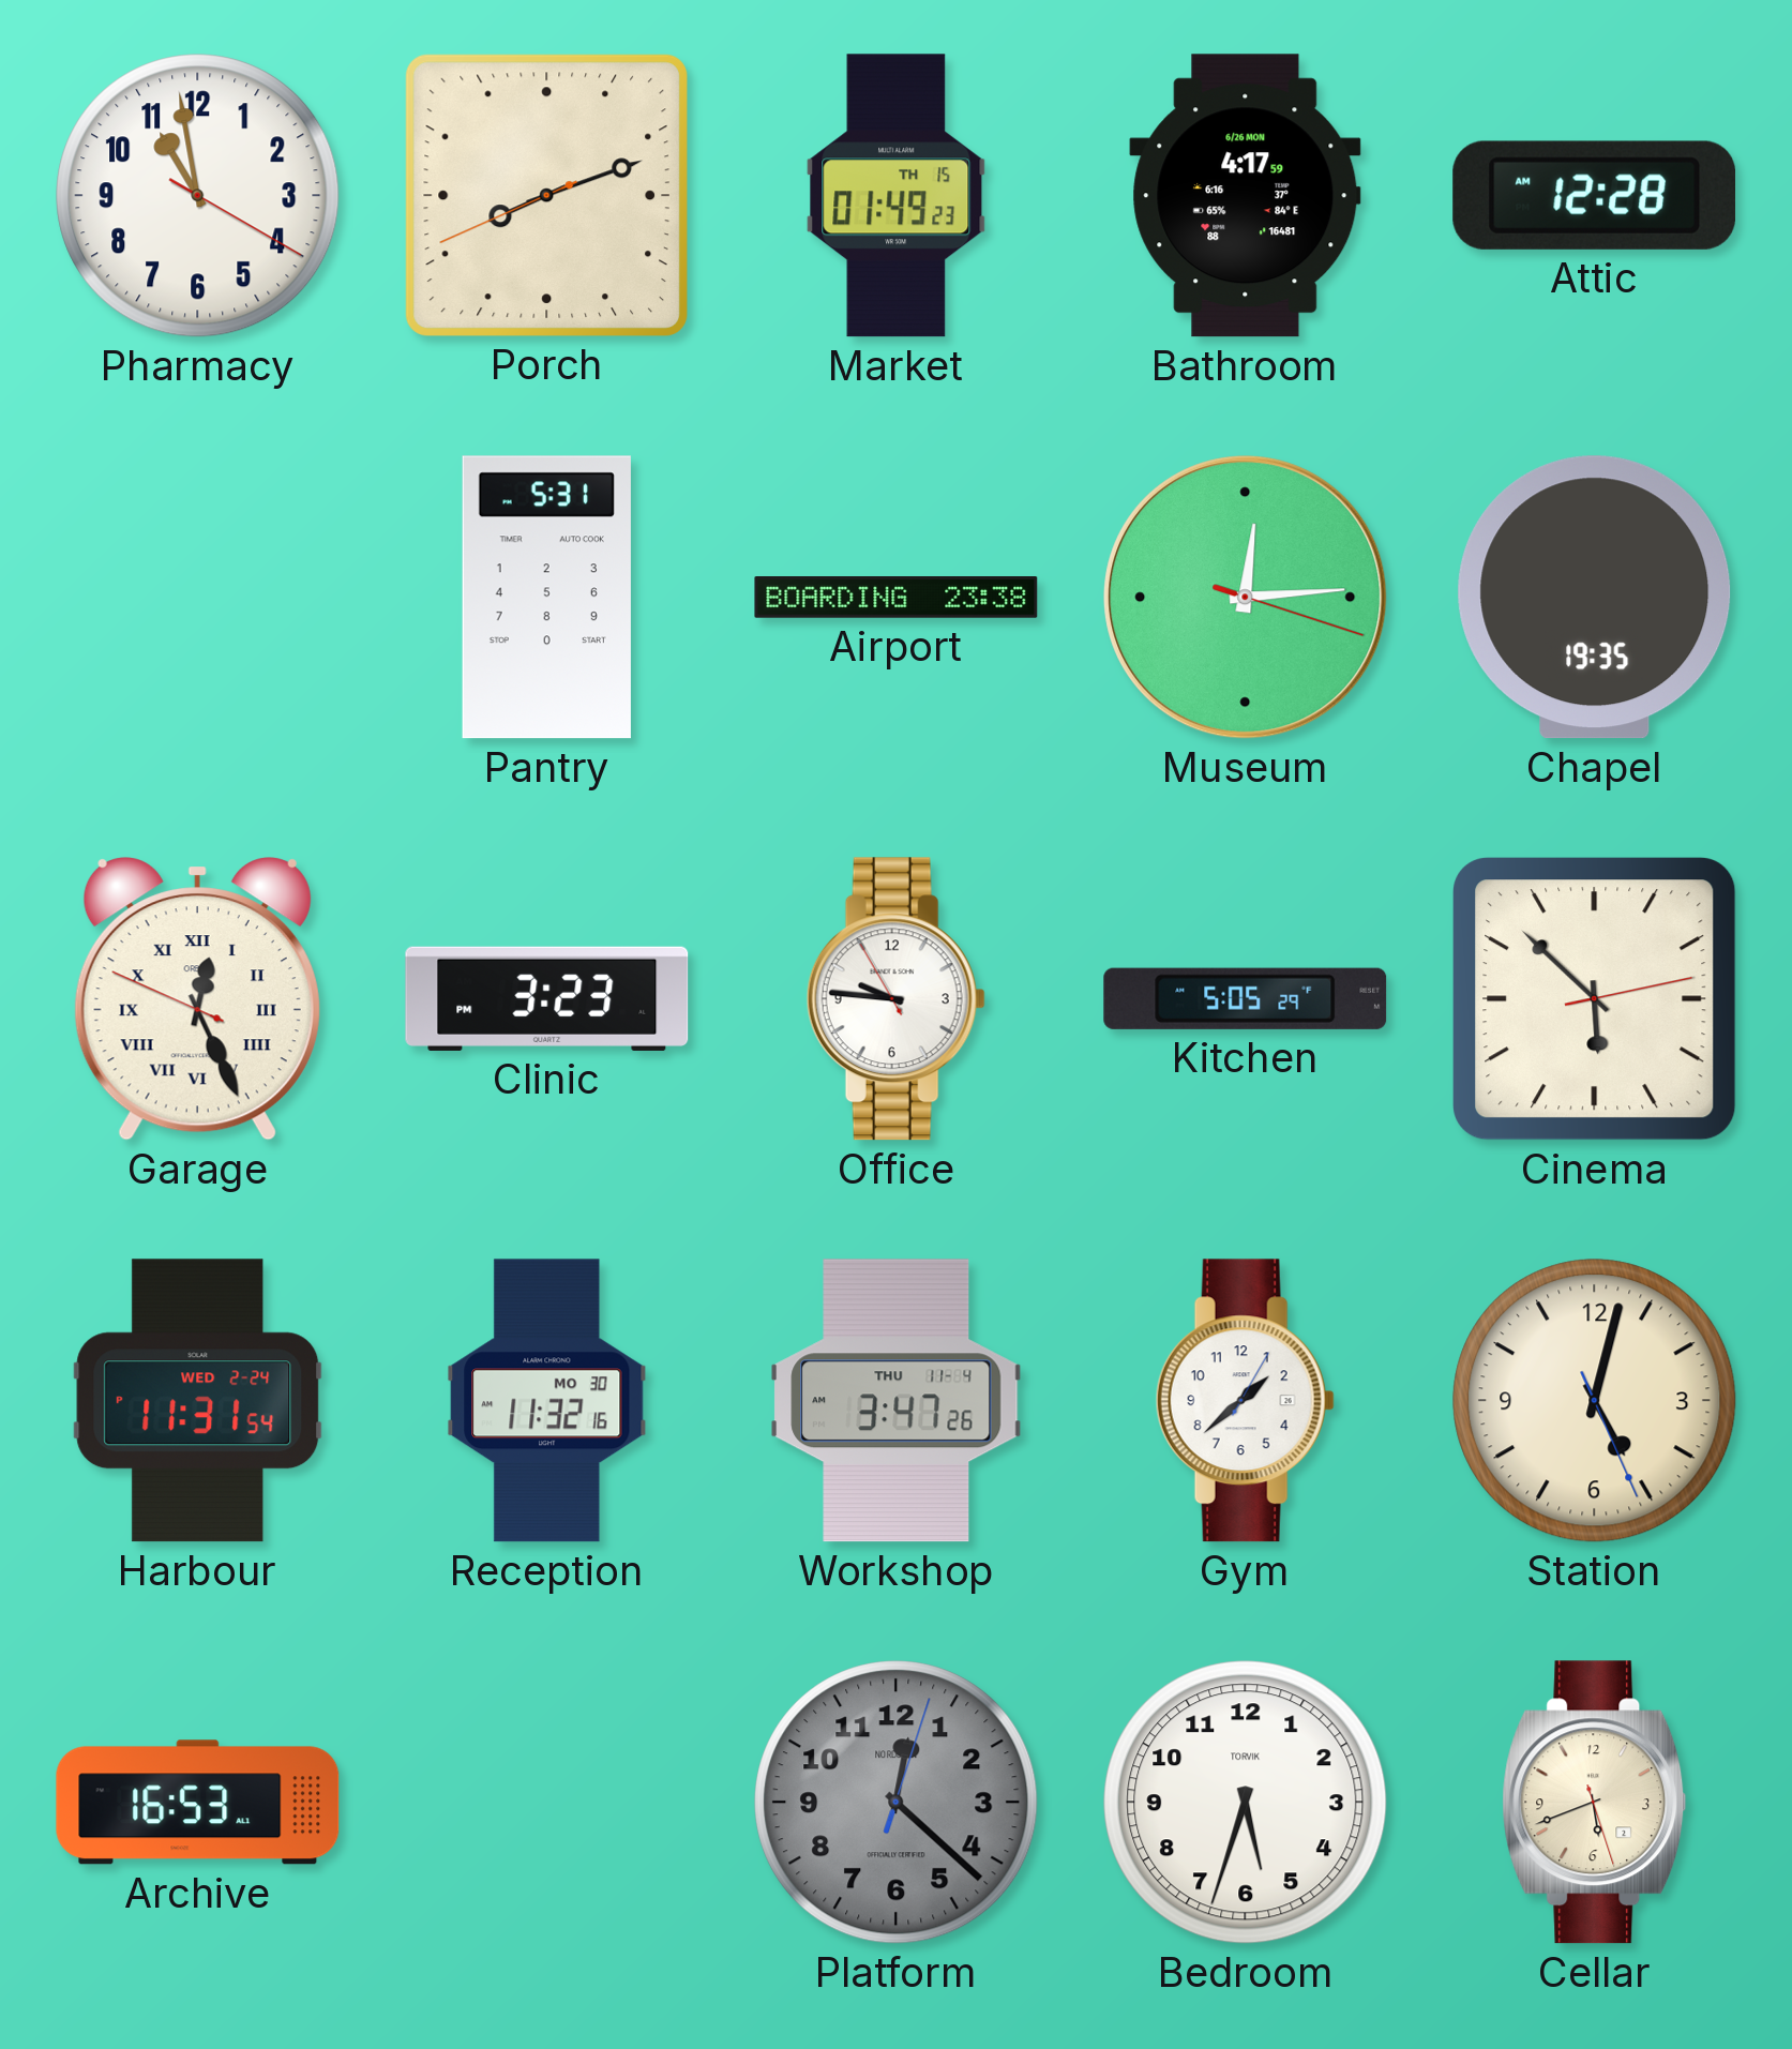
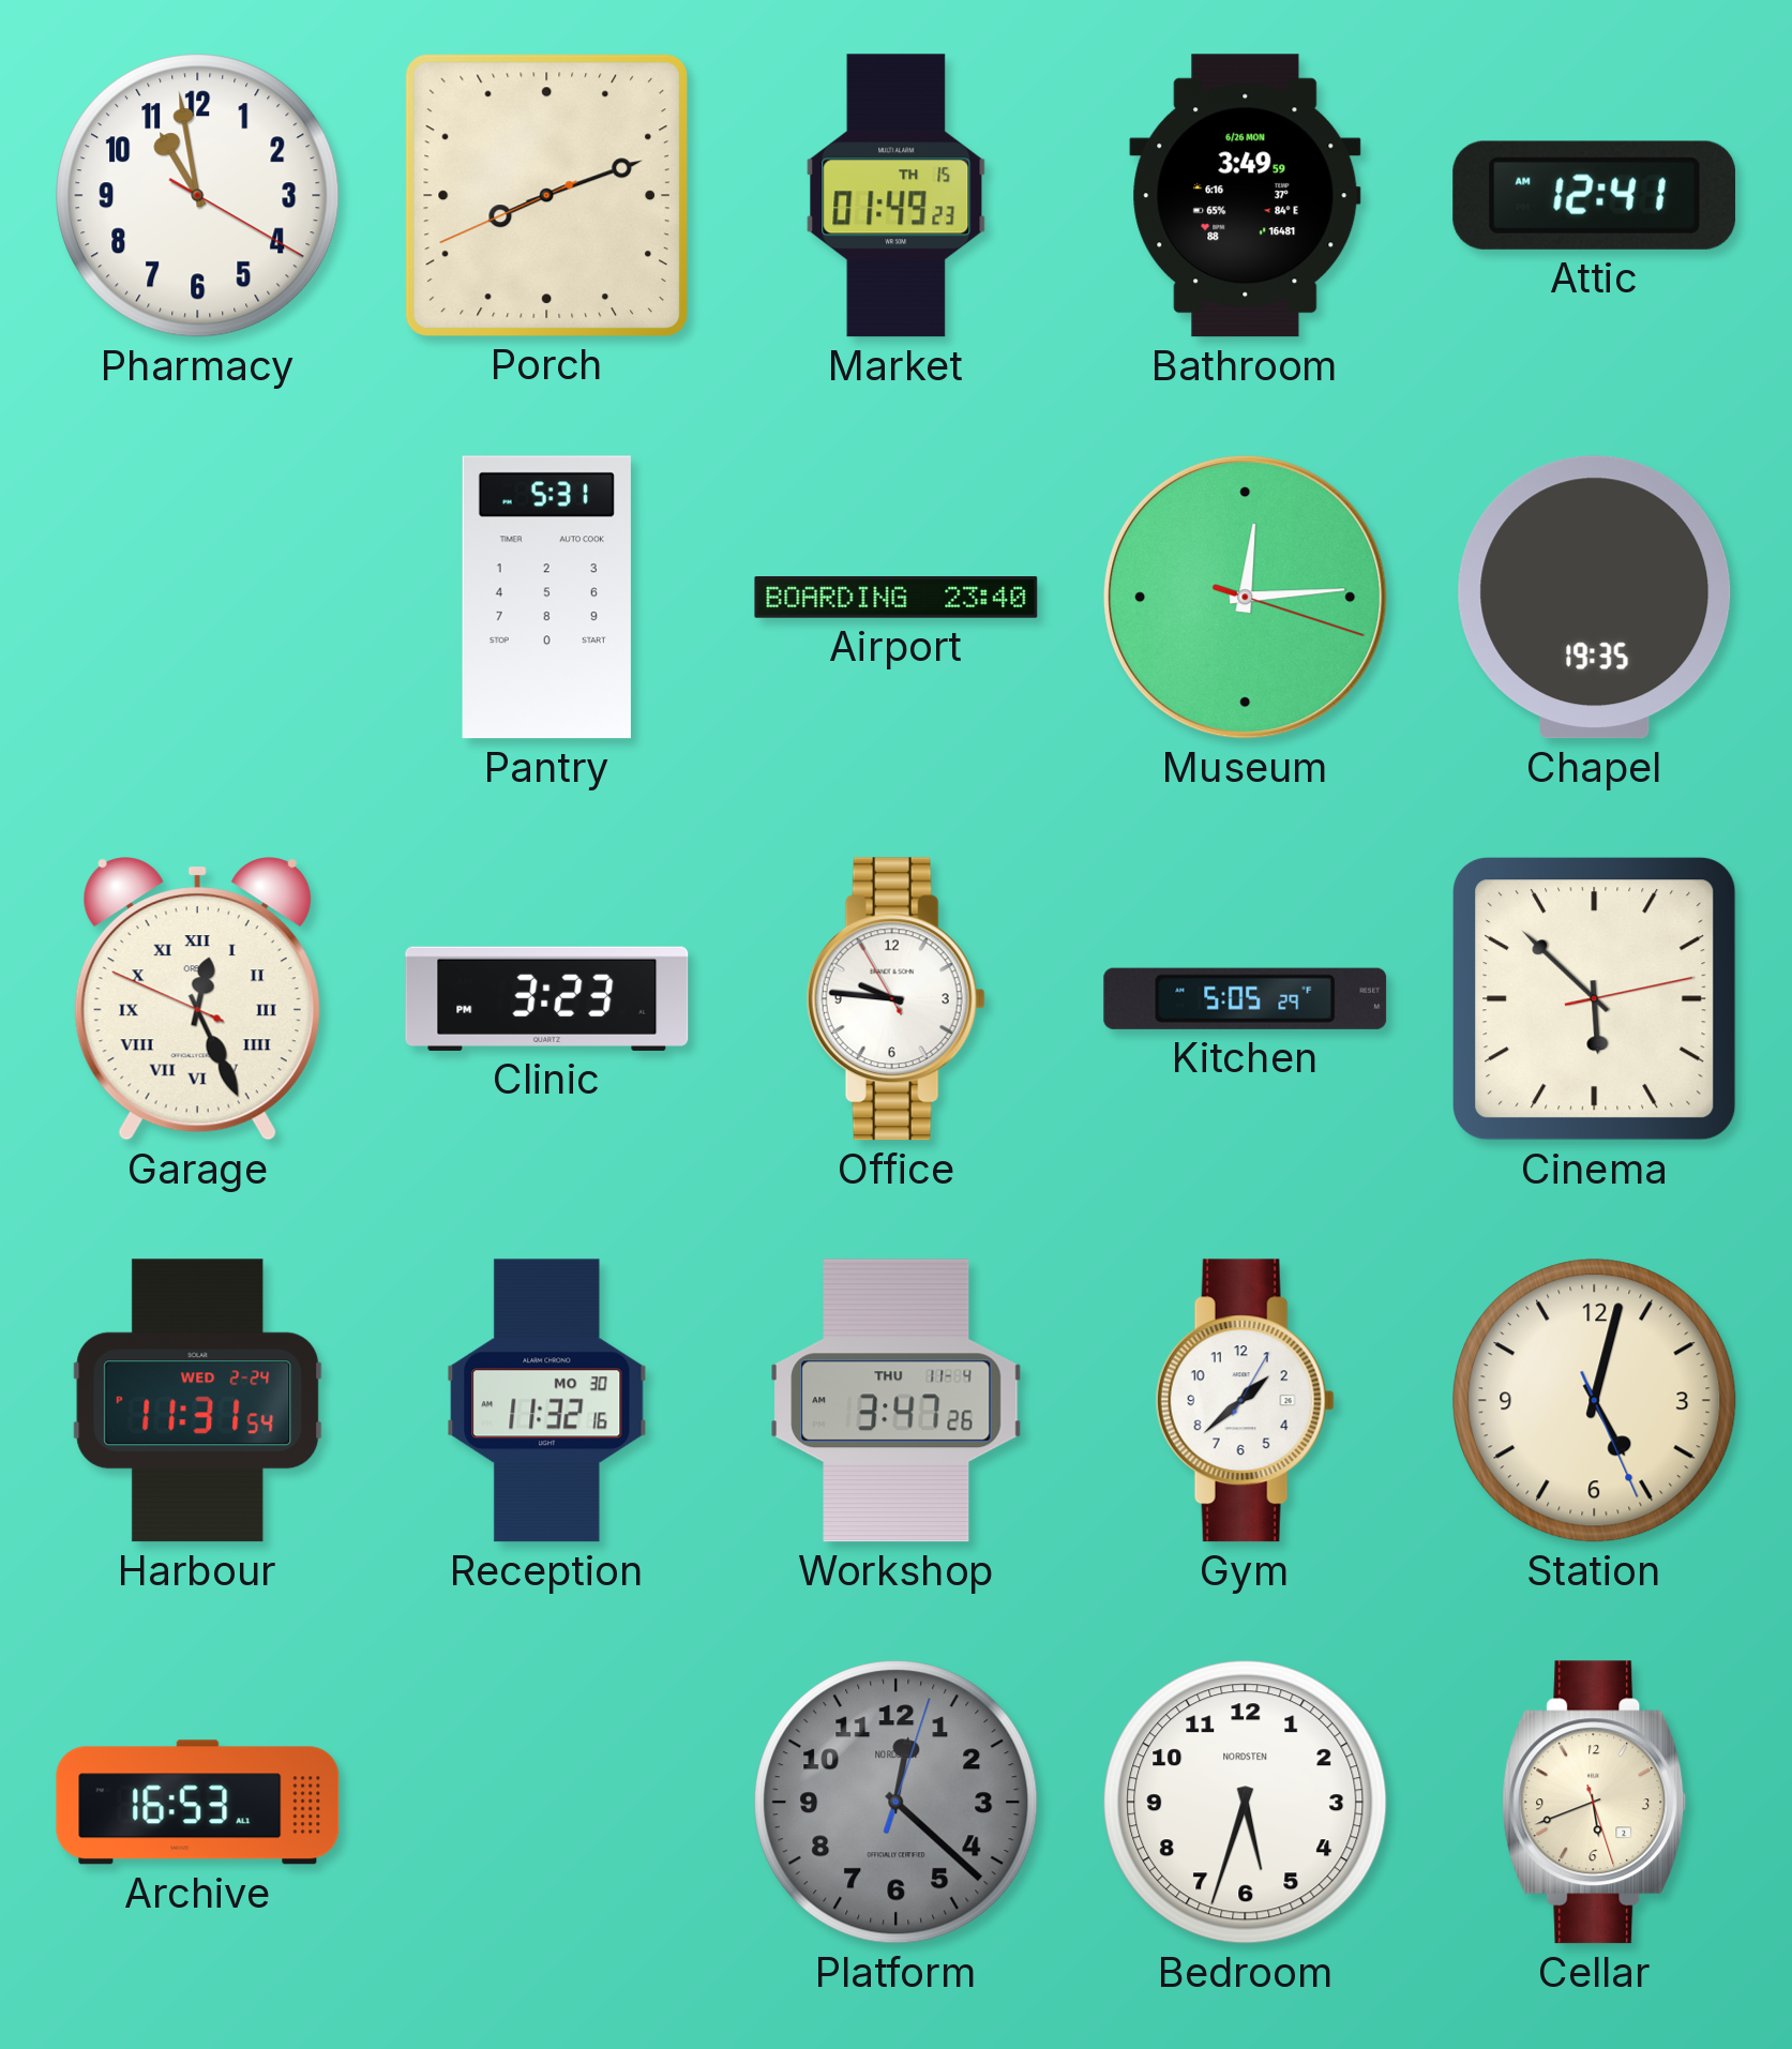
Bathroom: 4:17 -> 3:49
Attic: 12:28 -> 12:41
Airport: 23:38 -> 23:40
Bedroom brand: TORVIK -> NORDSTEN
